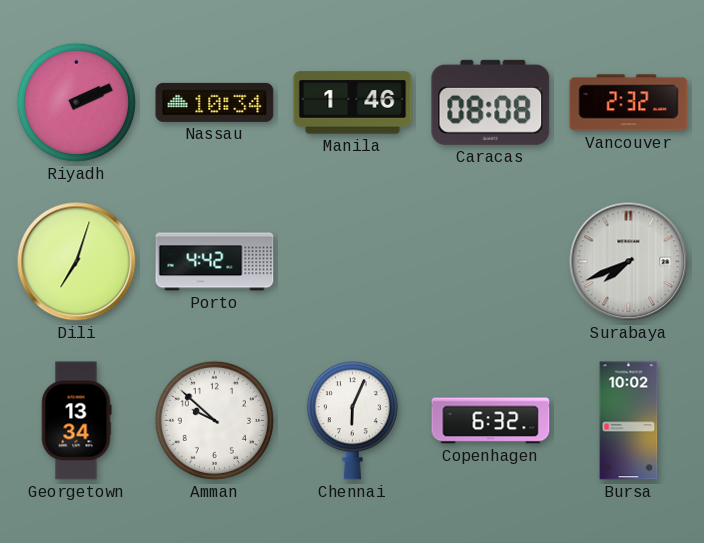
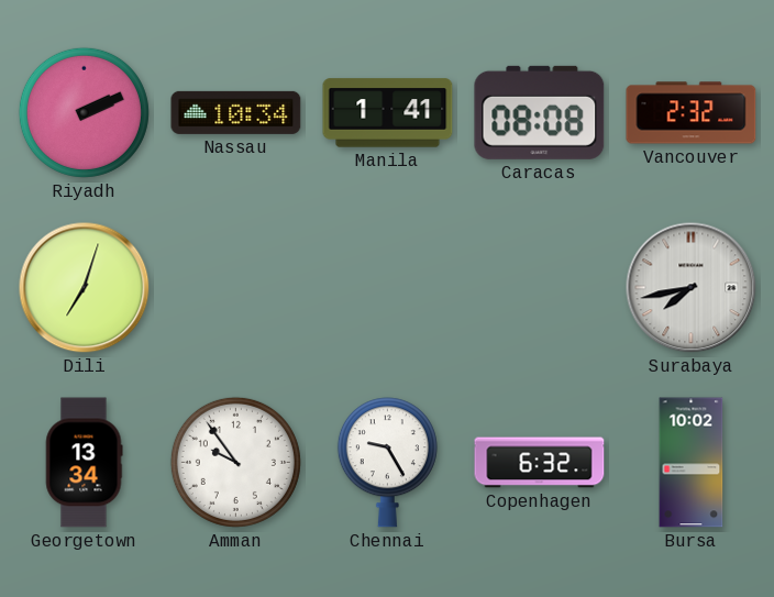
Manila: 1:46 -> 1:41
Porto: 4:42 -> none
Surabaya: 7:41 -> 7:43
Amman: 9:52 -> 9:54
Chennai: 6:04 -> 9:25
